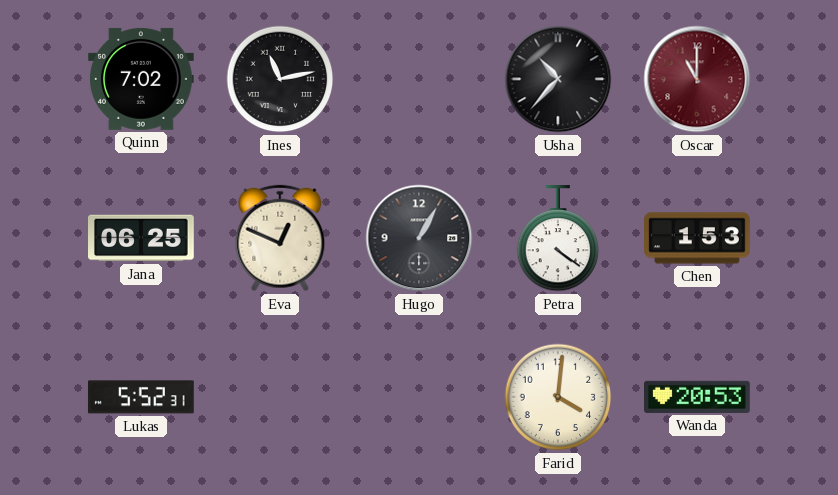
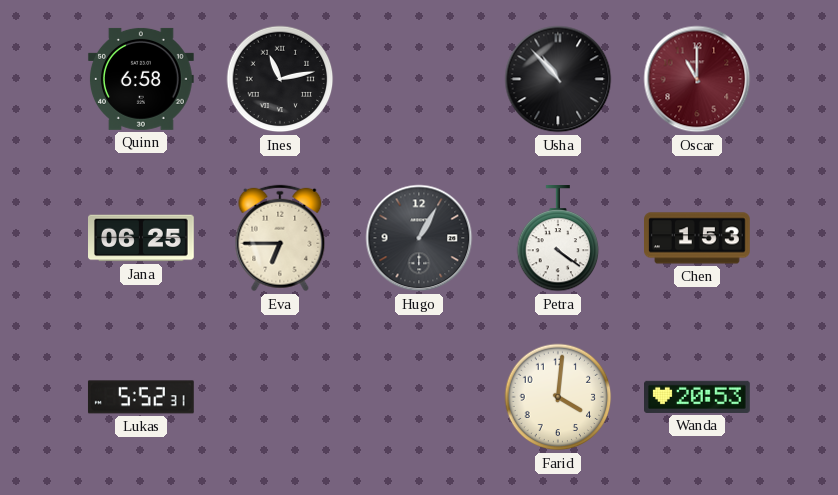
Quinn: 7:02 -> 6:58
Usha: 10:37 -> 10:53
Eva: 12:49 -> 6:45
